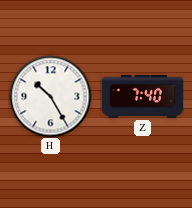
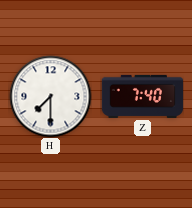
H: 10:25 -> 7:30
